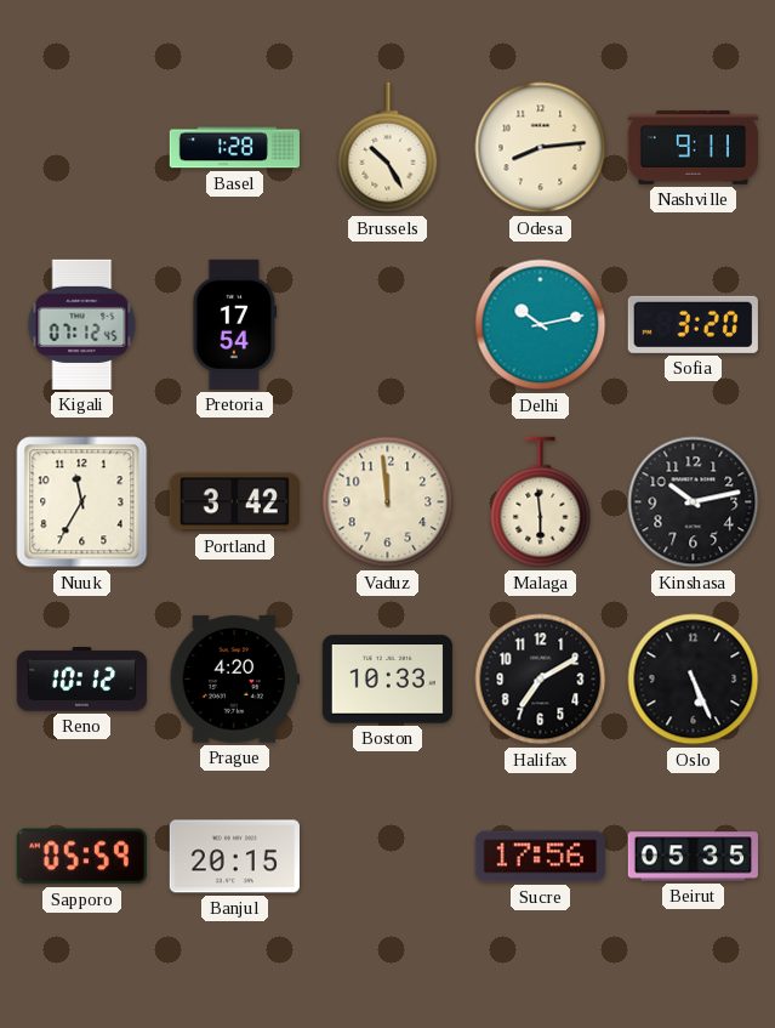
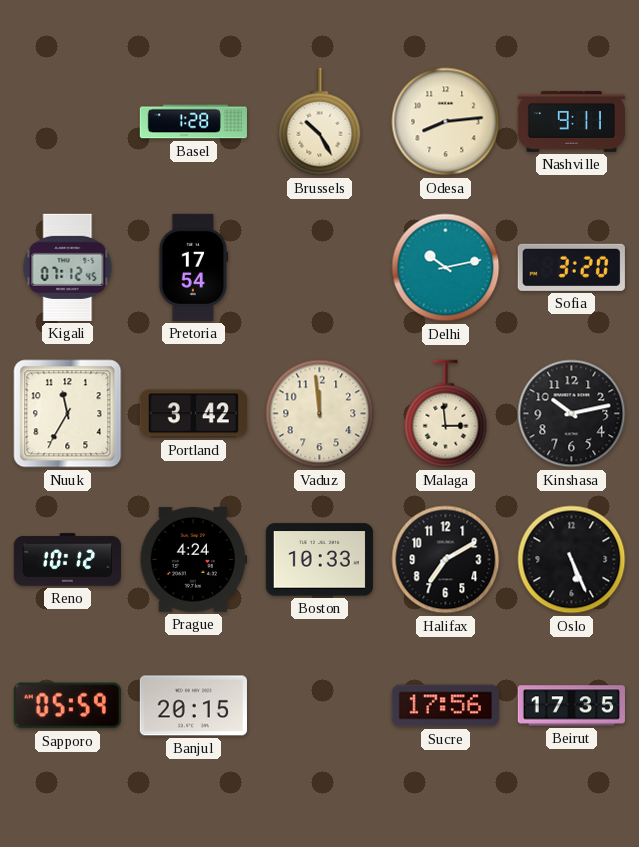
Malaga: 5:59 -> 2:59
Prague: 4:20 -> 4:24
Beirut: 05:35 -> 17:35
